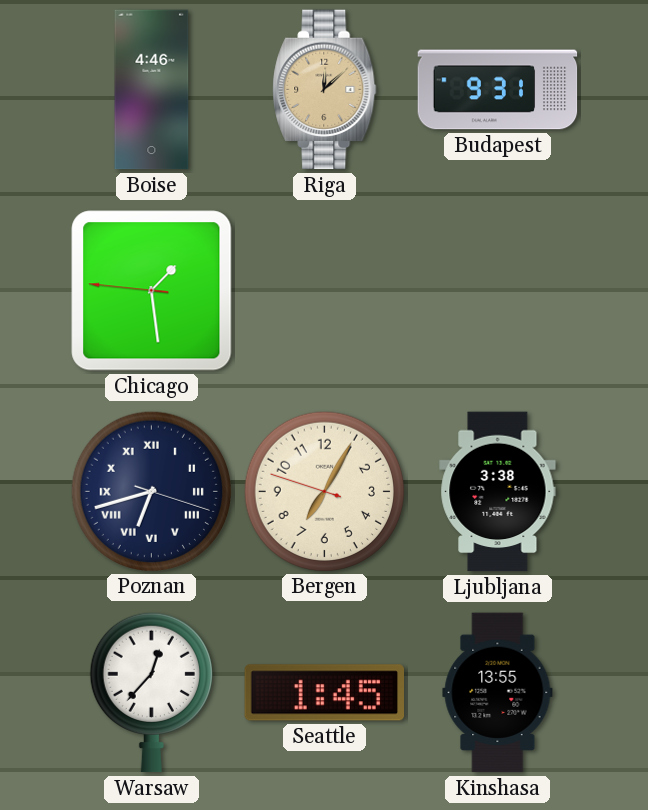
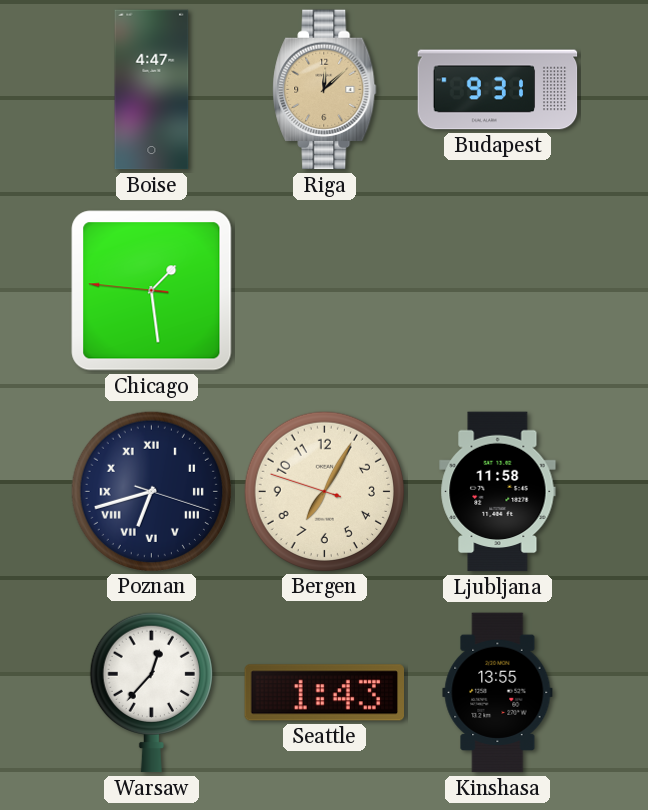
Boise: 4:46 -> 4:47
Ljubljana: 3:38 -> 11:58
Seattle: 1:45 -> 1:43
